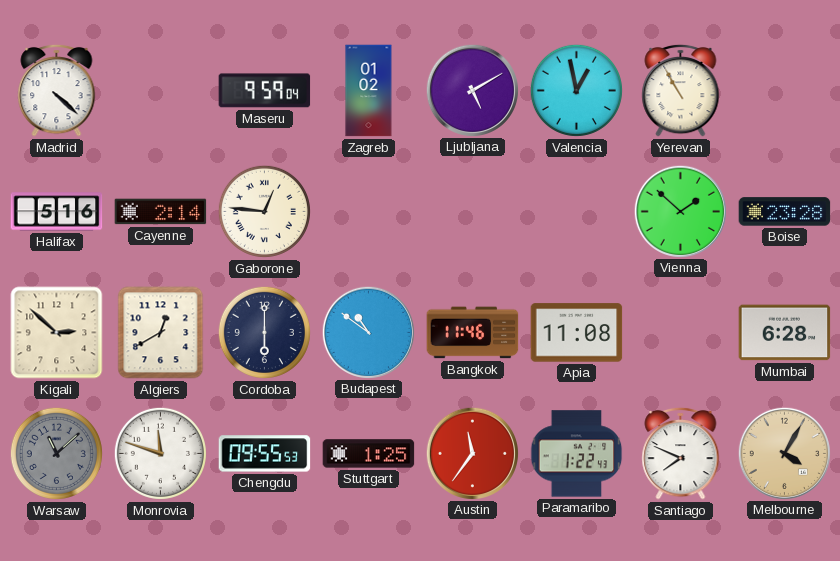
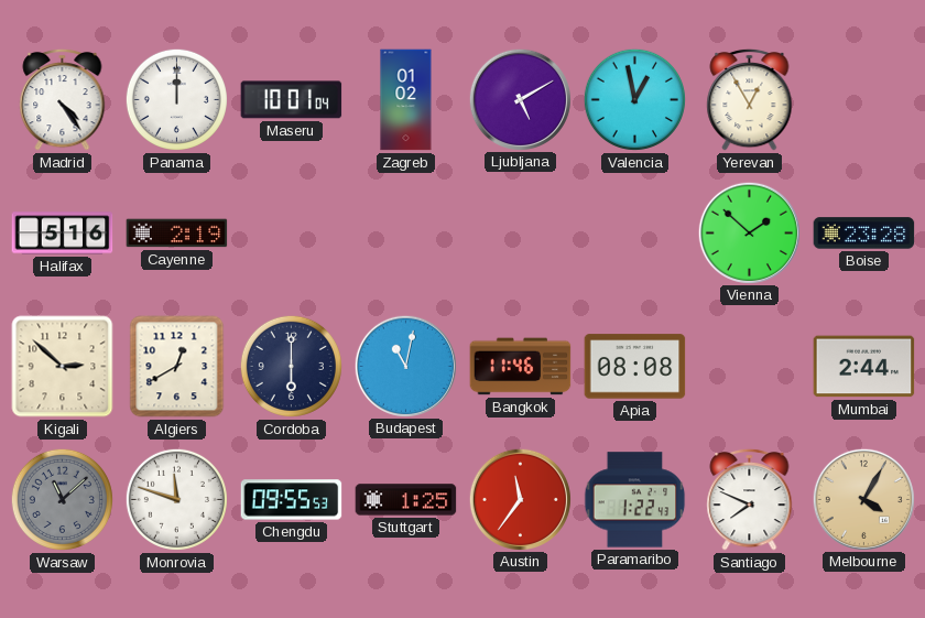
Madrid: 4:22 -> 4:24
Panama: none -> 12:00
Maseru: 9:59 -> 10:01
Yerevan: 10:55 -> 12:55
Cayenne: 2:14 -> 2:19
Gaborone: 12:46 -> none
Budapest: 10:51 -> 11:02
Apia: 11:08 -> 08:08
Mumbai: 6:28 -> 2:44
